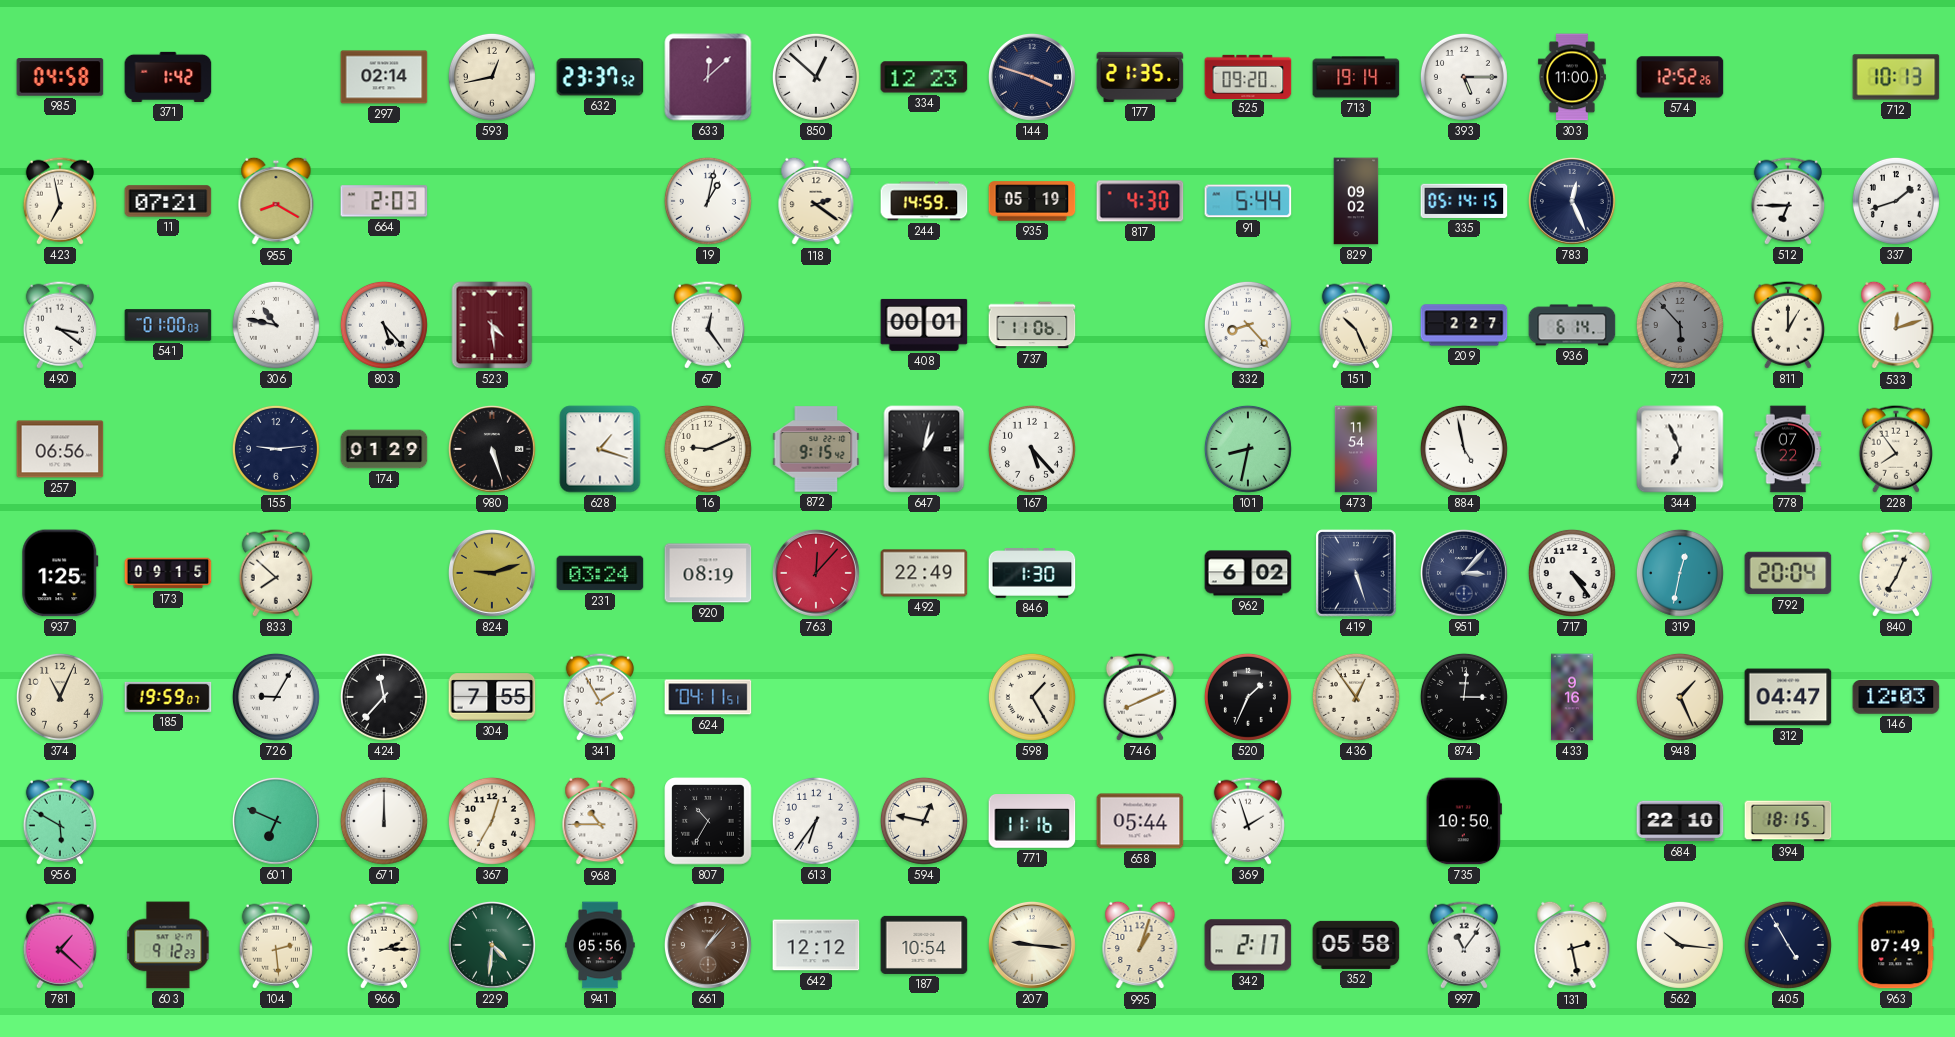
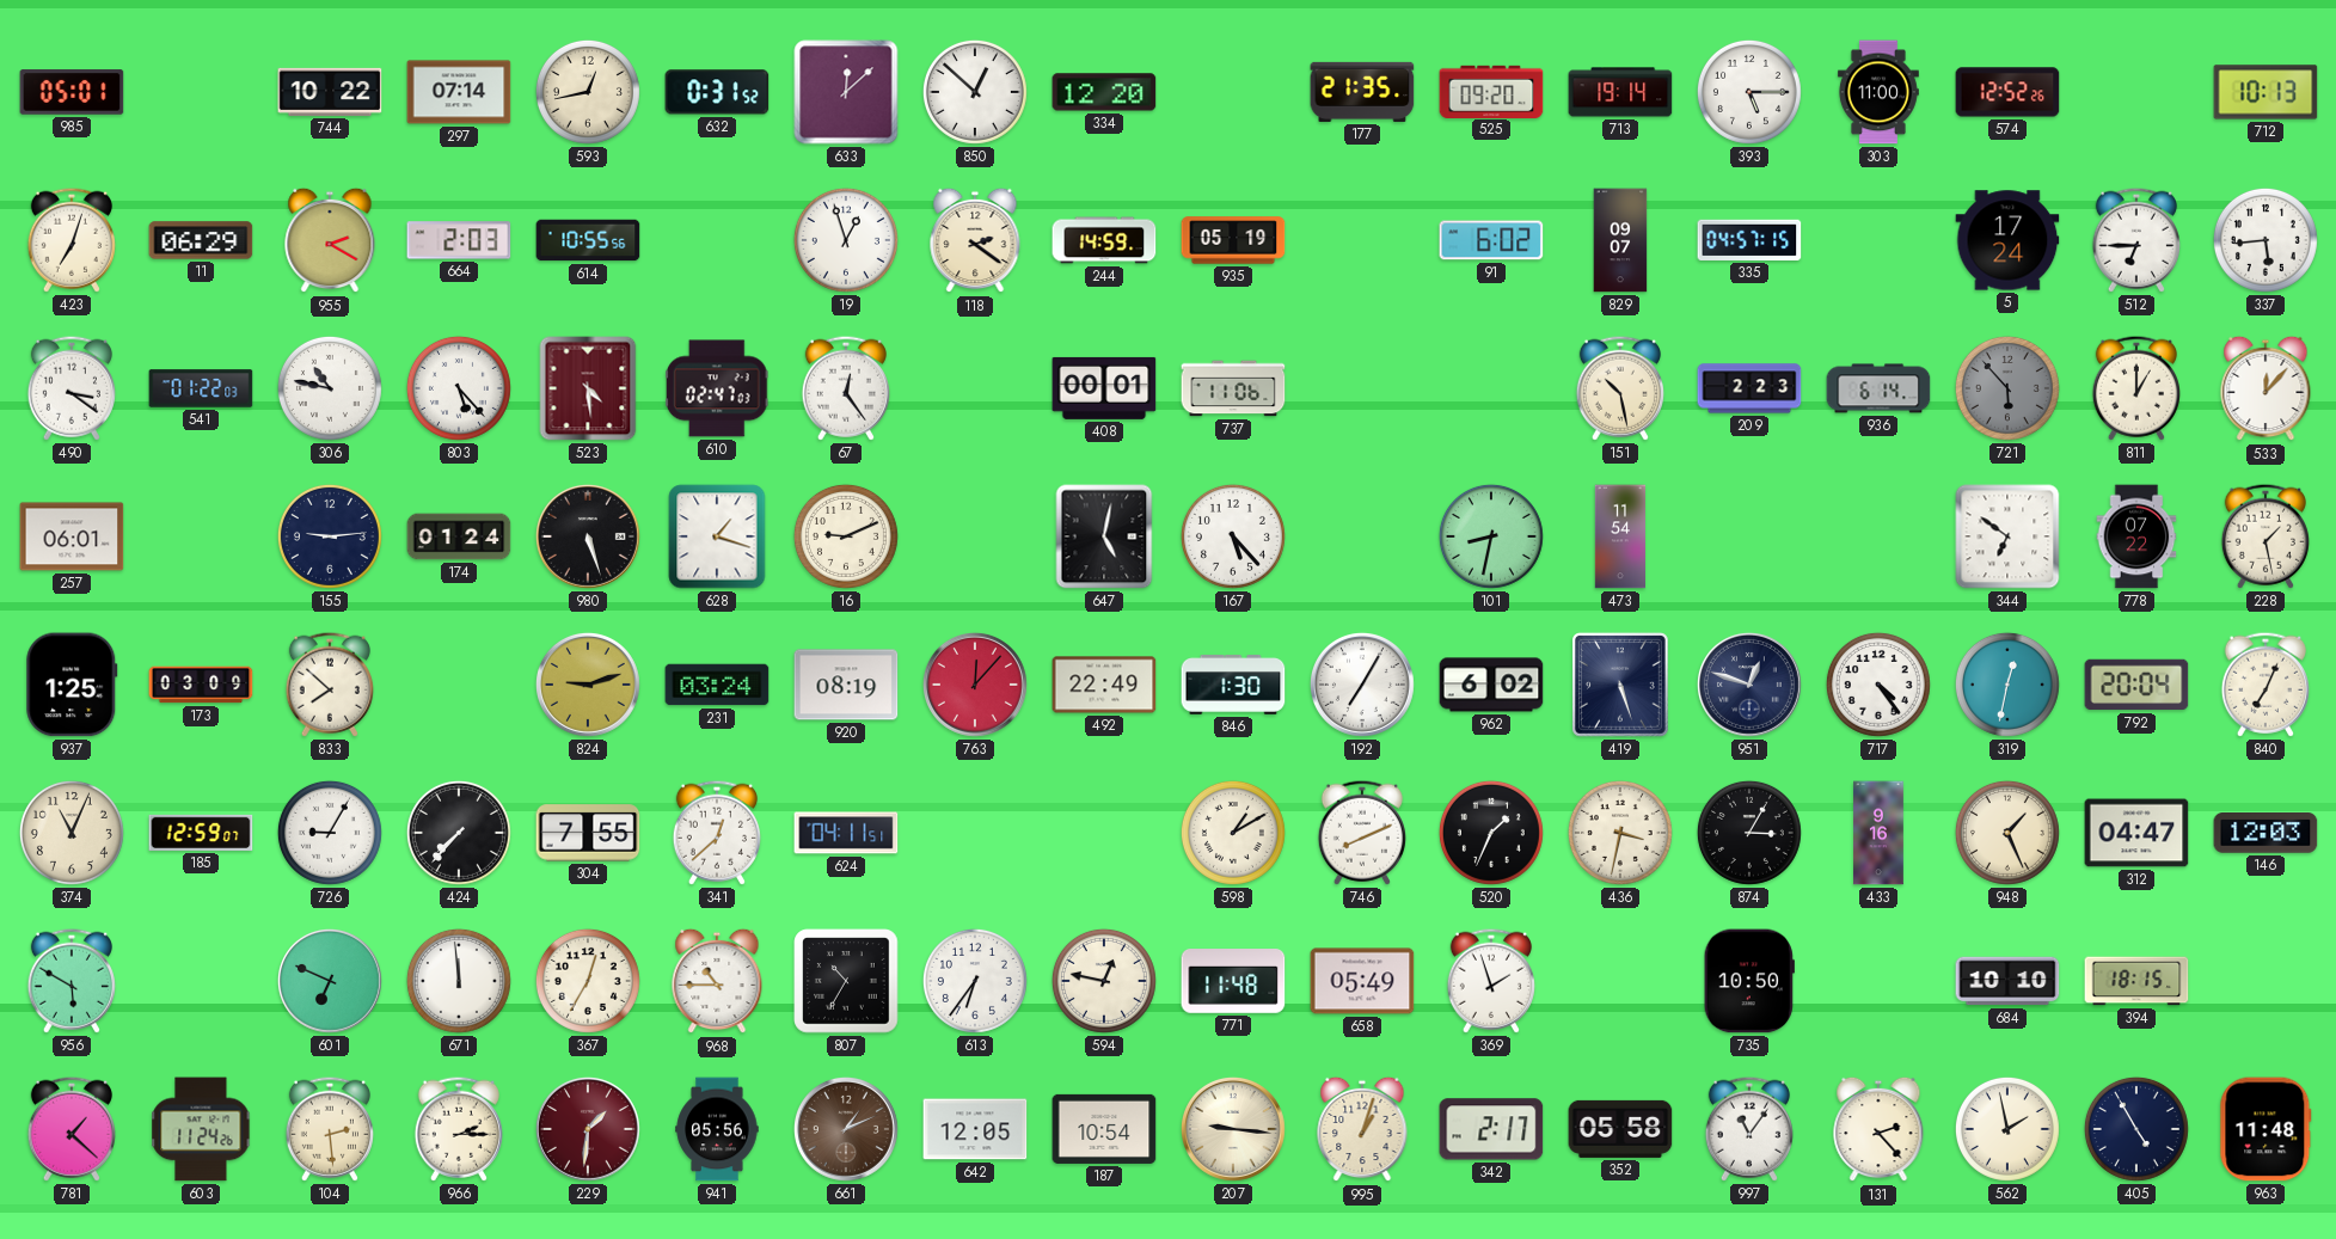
985: 04:58 -> 05:01
371: 1:42 -> none
744: none -> 10:22
297: 02:14 -> 07:14
632: 23:37 -> 0:31
334: 12:23 -> 12:20
144: 3:48 -> none
423: 6:58 -> 7:03
11: 07:21 -> 06:29
955: 8:20 -> 2:20
614: none -> 10:55
19: 1:02 -> 12:57
817: 4:30 -> none
91: 5:44 -> 6:02
829: 09:02 -> 09:07
335: 05:14 -> 04:57
783: 12:26 -> none
5: none -> 17:24
337: 1:42 -> 5:44
541: 01:00 -> 01:22
610: none -> 02:47
332: 8:23 -> none
151: 10:26 -> 10:28
209: 2:27 -> 2:23
533: 12:12 -> 12:07
257: 06:56 -> 06:01
174: 01:29 -> 01:24
872: 9:15 -> none
647: 1:02 -> 5:02
884: 4:58 -> none
344: 6:56 -> 6:51
228: 7:54 -> 1:28
173: 09:15 -> 03:09
192: none -> 7:05
951: 3:07 -> 12:48
185: 19:59 -> 12:59
424: 11:37 -> 7:37
341: 1:55 -> 12:38
598: 1:25 -> 1:10
436: 12:54 -> 3:32
874: 3:01 -> 3:05
671: 12:00 -> 11:59
771: 11:16 -> 11:48
658: 05:44 -> 05:49
684: 22:10 -> 10:10
603: 9:12 -> 11:24
229: 4:31 -> 1:31
229 dial: green -> burgundy
661: 1:07 -> 1:11
642: 12:12 -> 12:05
131: 2:28 -> 2:23
562: 10:16 -> 1:58
963: 07:49 -> 11:48
